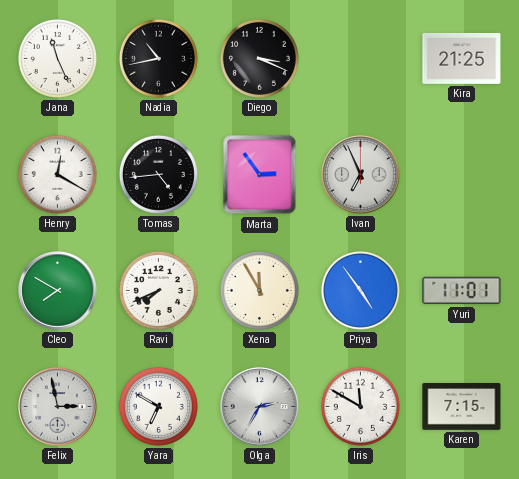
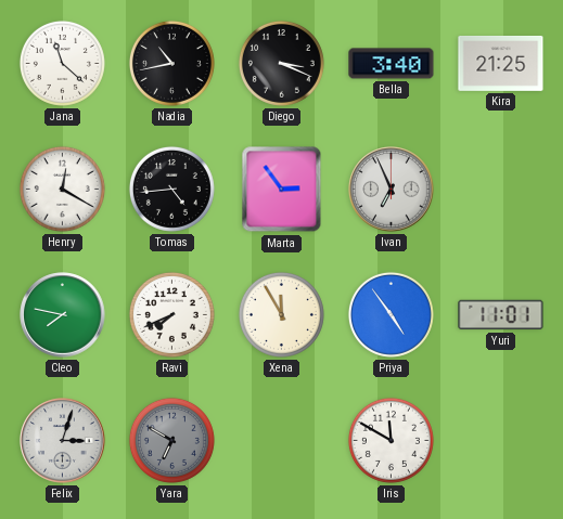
Jana: 11:26 -> 11:22
Bella: none -> 3:40
Cleo: 7:50 -> 7:47
Felix: 2:58 -> 3:03
Yara dial: white -> grey
Olga: 2:35 -> none
Karen: 7:15 -> none
